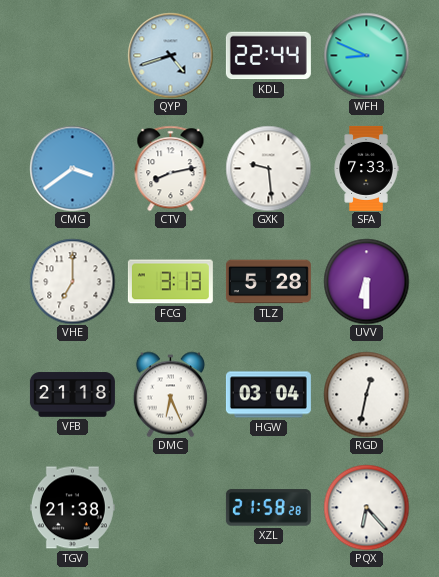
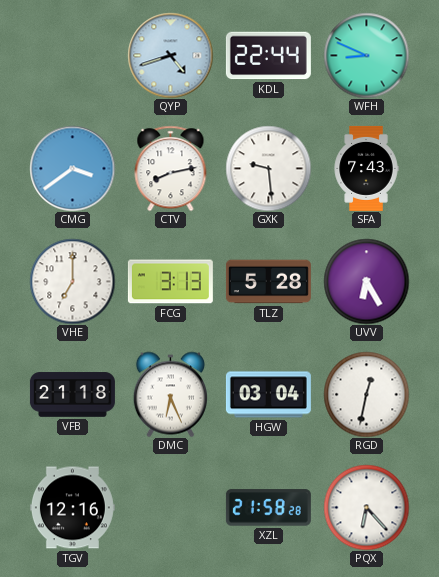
SFA: 7:33 -> 7:43
UVV: 6:30 -> 6:25
TGV: 21:38 -> 12:16
